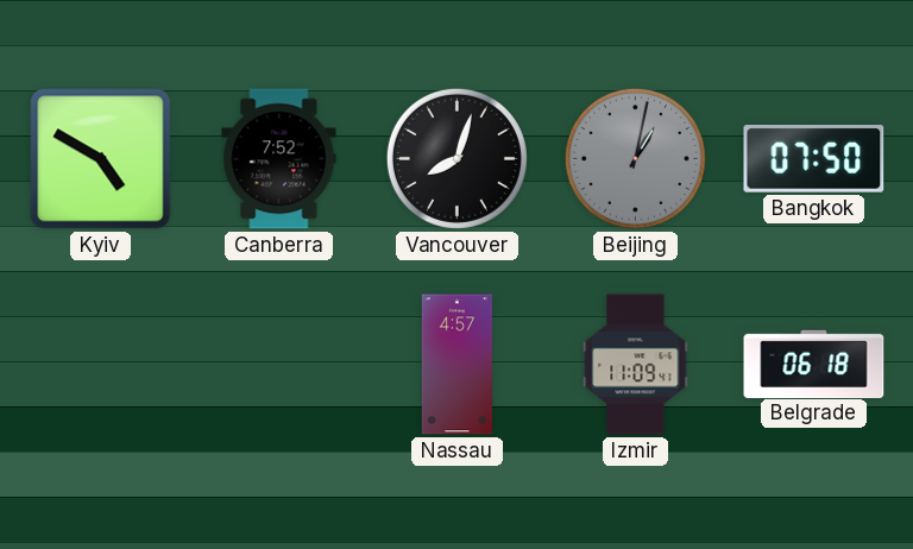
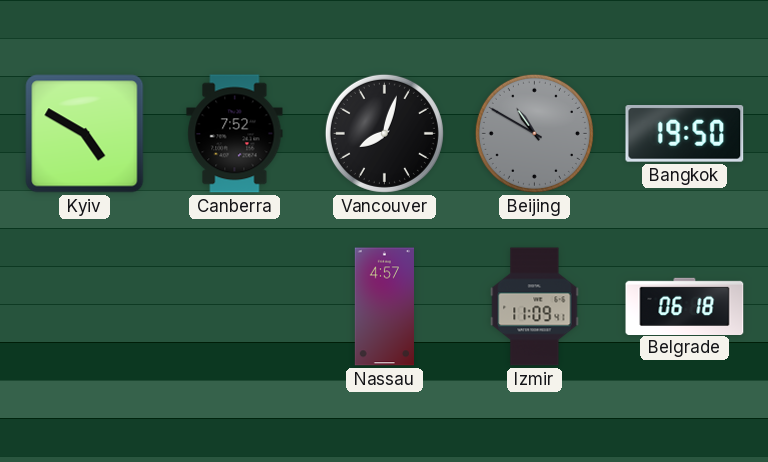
Beijing: 1:02 -> 10:50
Bangkok: 07:50 -> 19:50
